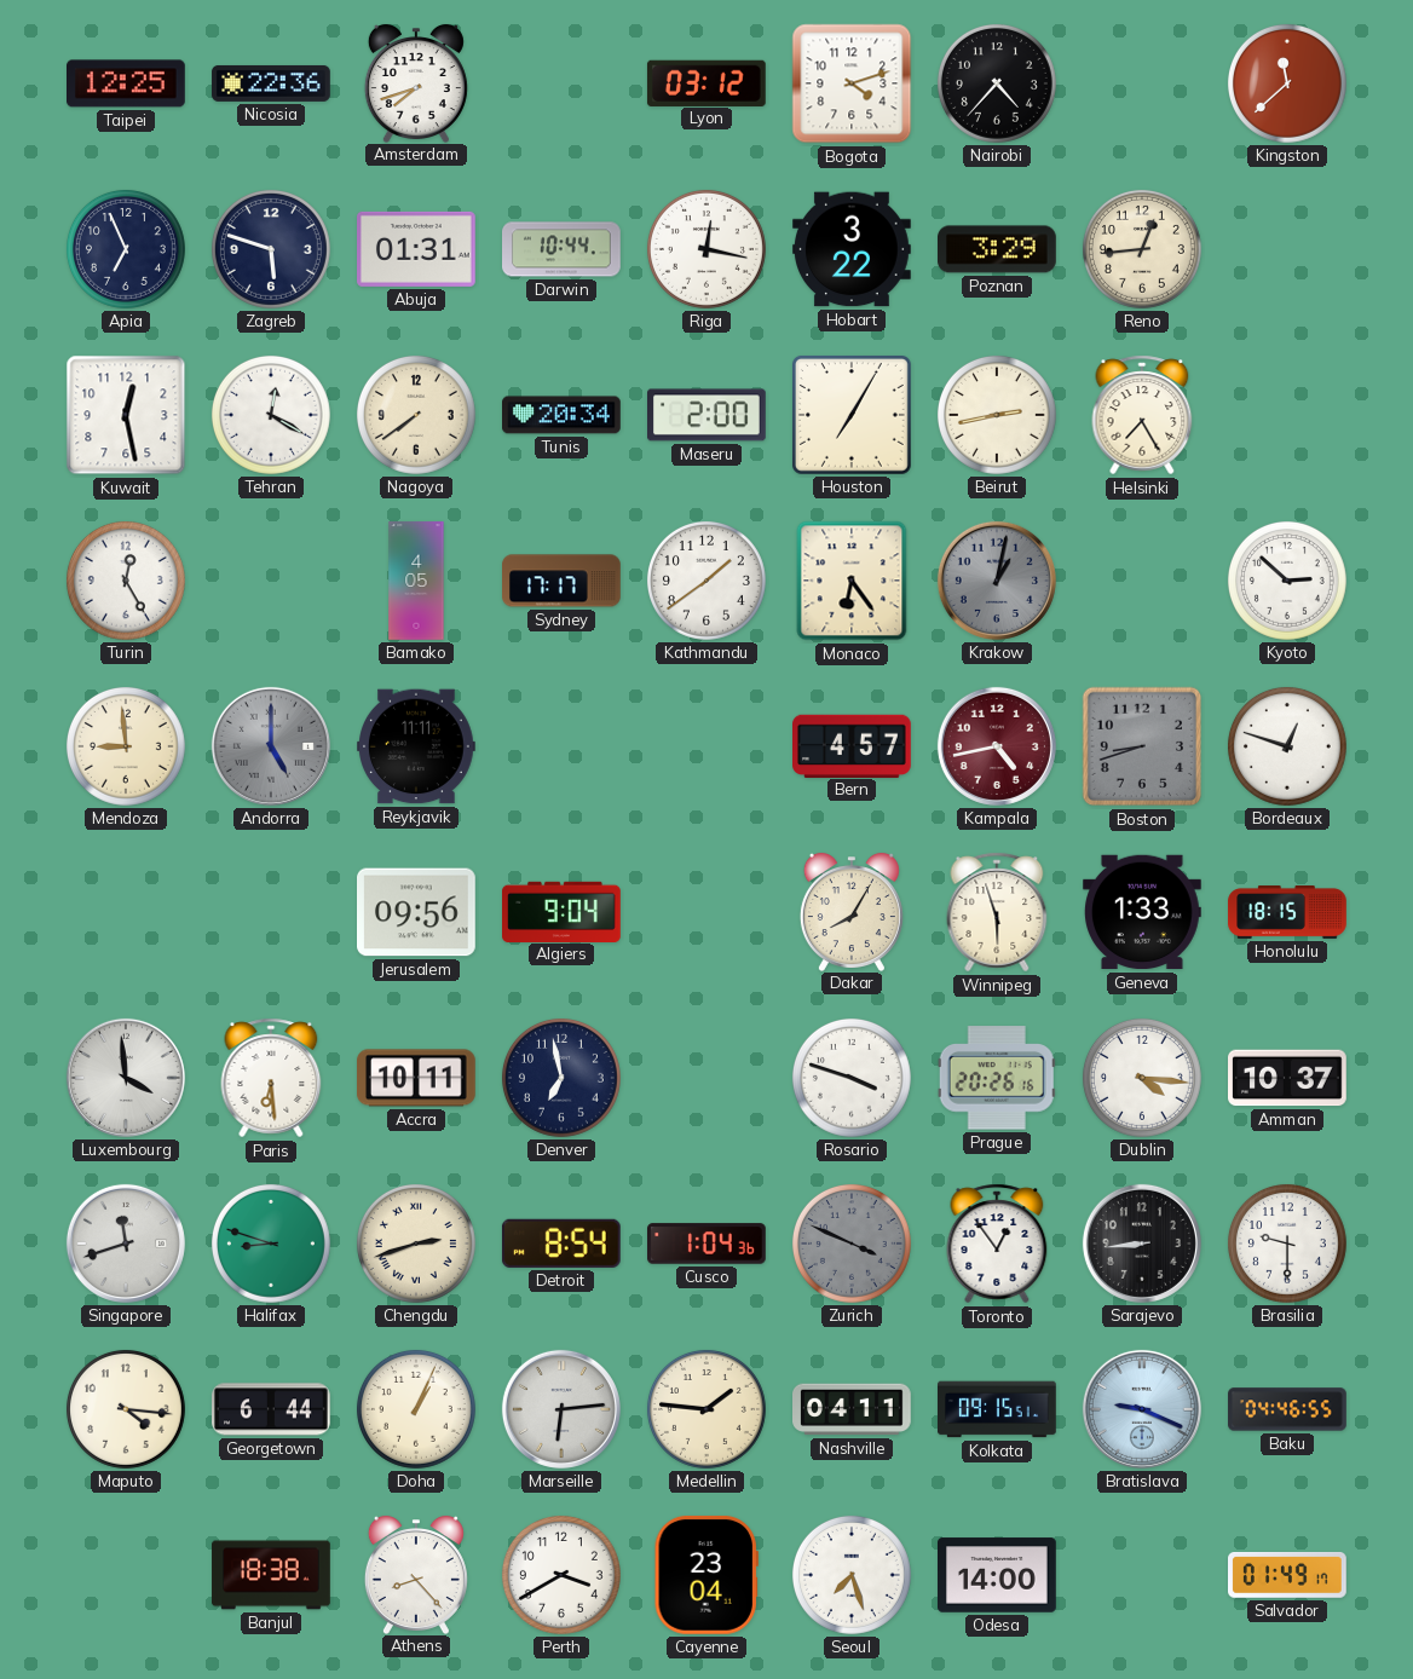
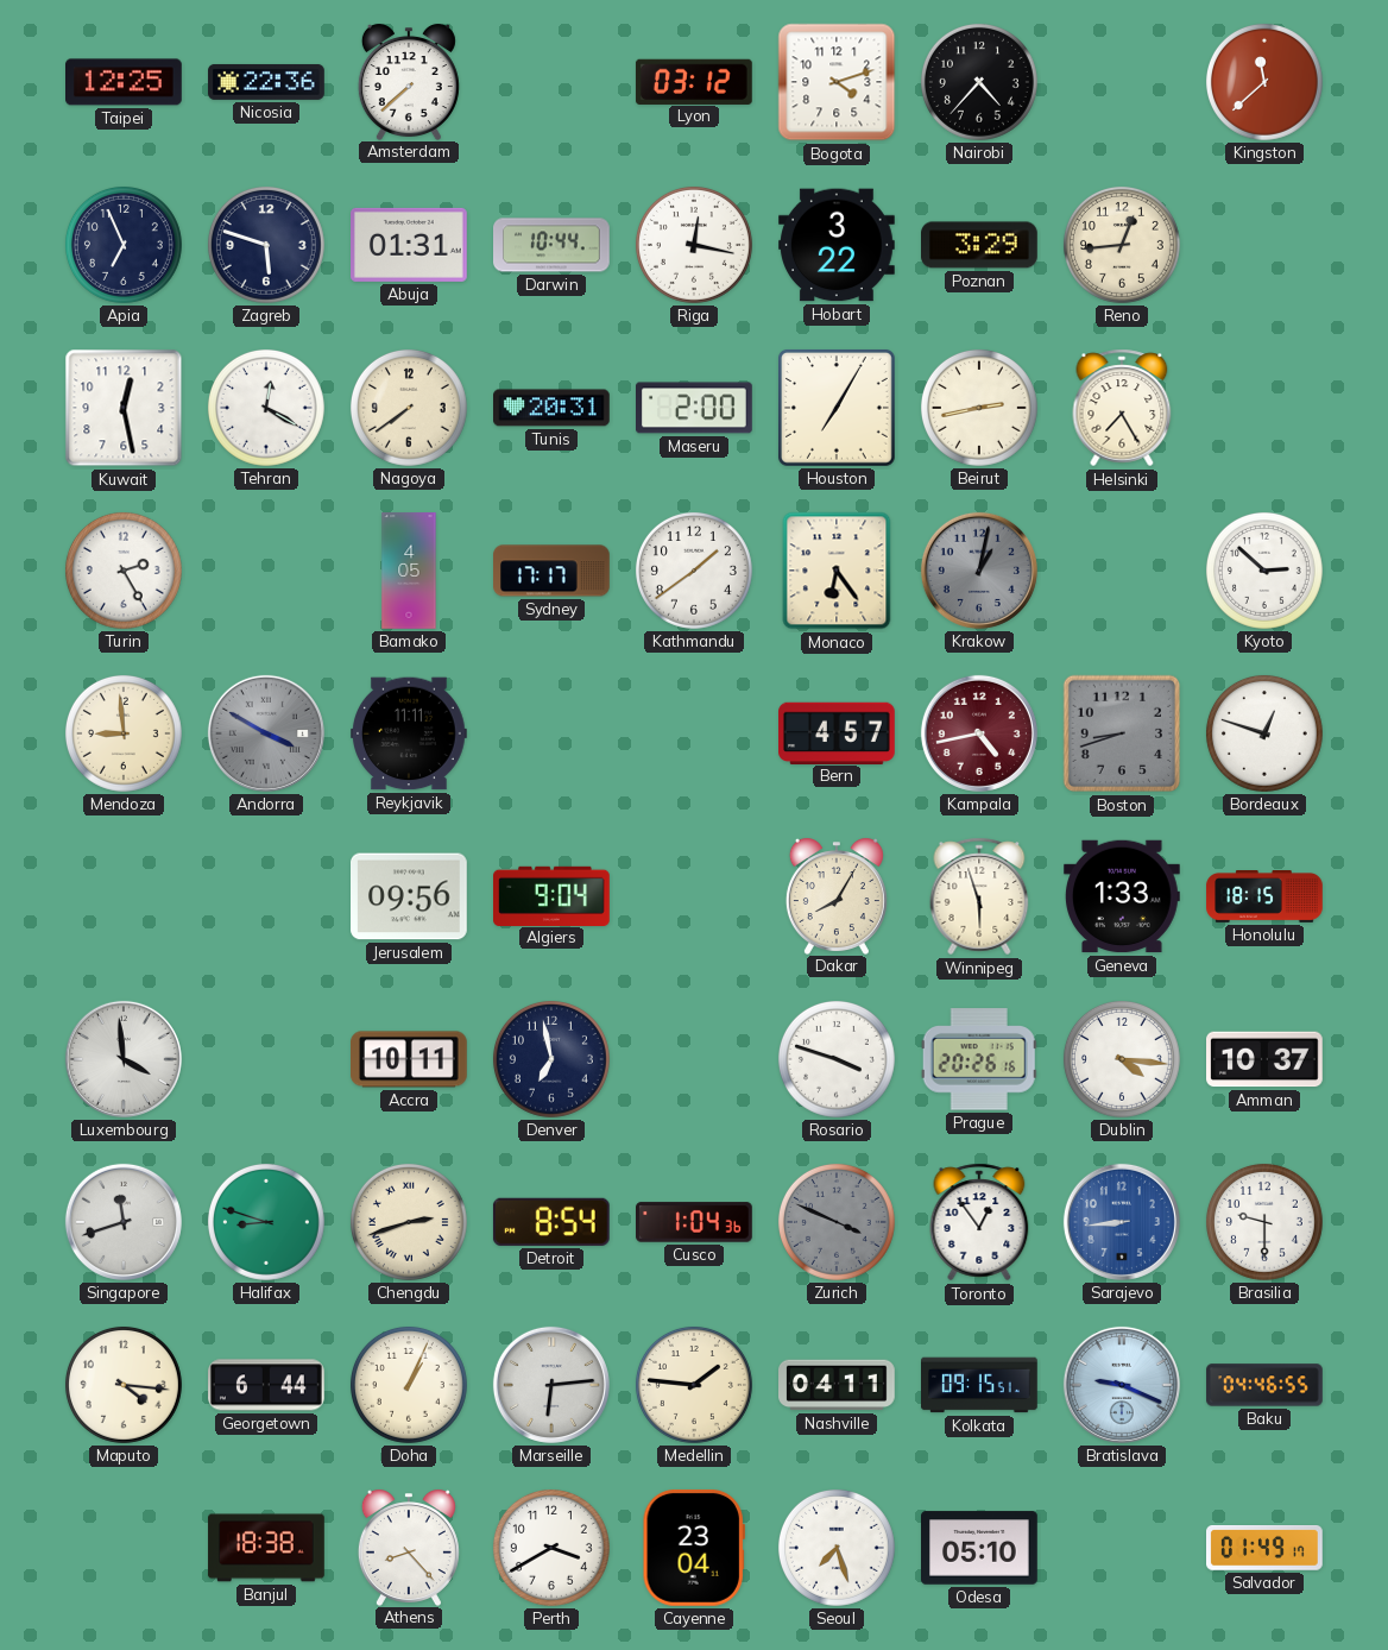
Amsterdam: 7:42 -> 7:38
Tunis: 20:34 -> 20:31
Turin: 12:25 -> 2:25
Andorra: 5:00 -> 3:50
Paris: 6:29 -> none
Sarajevo dial: black -> blue
Odesa: 14:00 -> 05:10
